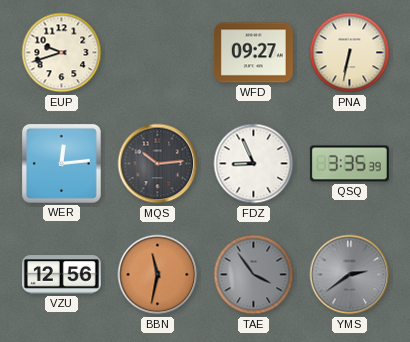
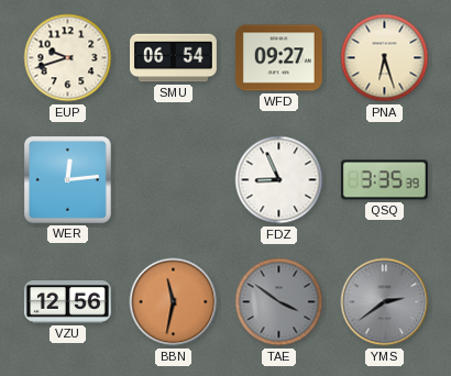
SMU: none -> 06:54
PNA: 6:32 -> 6:27
MQS: 10:14 -> none
TAE: 3:54 -> 3:51
